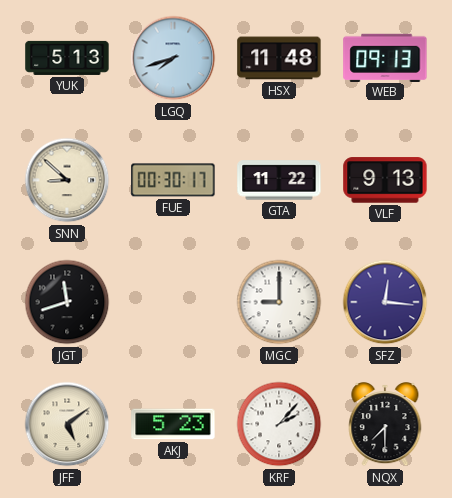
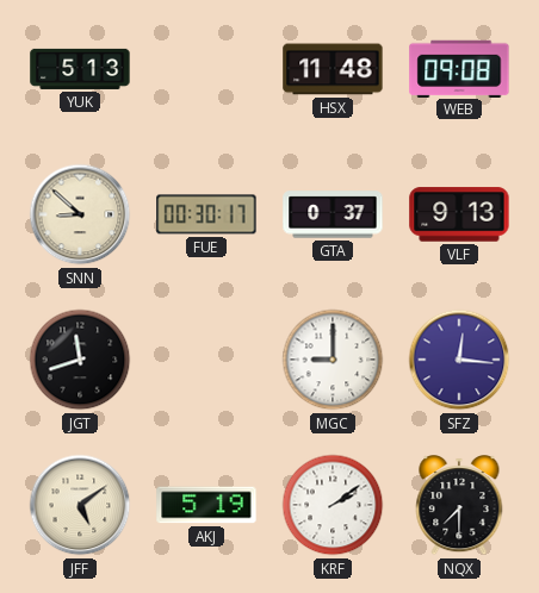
LGQ: 7:42 -> none
WEB: 09:13 -> 09:08
GTA: 11:22 -> 0:37
AKJ: 5:23 -> 5:19
KRF: 2:07 -> 2:09
